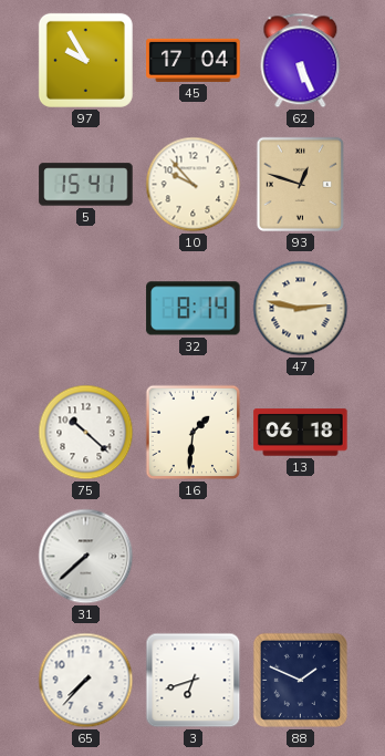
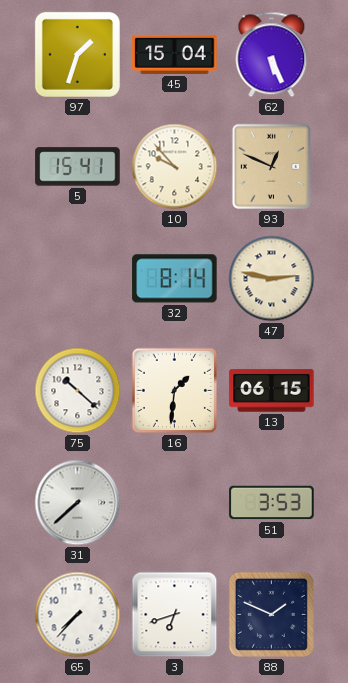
97: 9:55 -> 1:33
45: 17:04 -> 15:04
93: 12:48 -> 12:49
13: 06:18 -> 06:15
51: none -> 3:53
